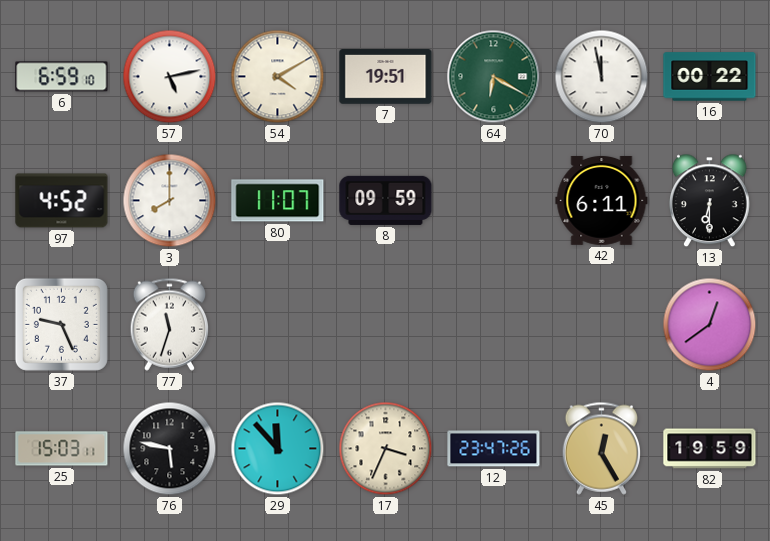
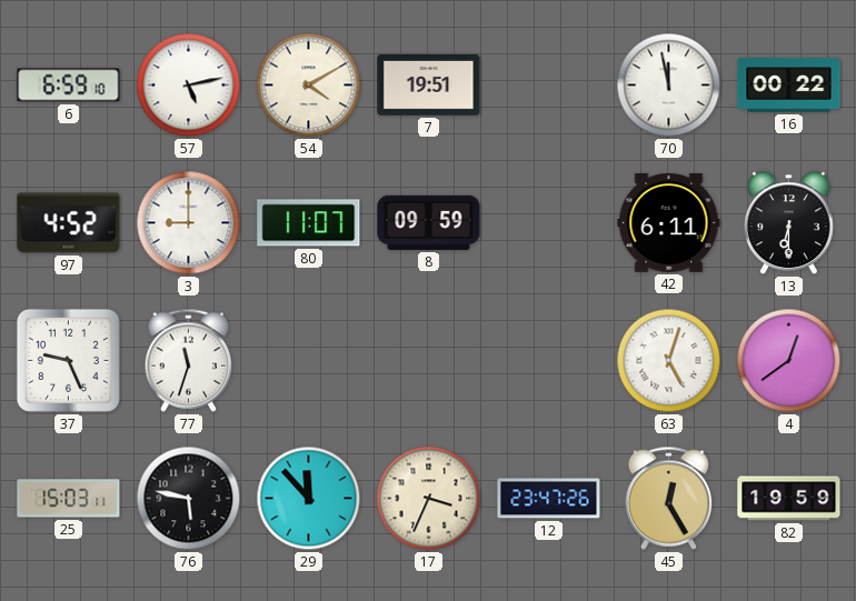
64: 6:20 -> none
3: 8:00 -> 9:00
63: none -> 5:03
